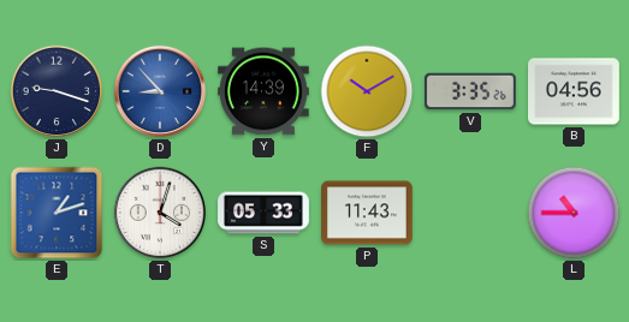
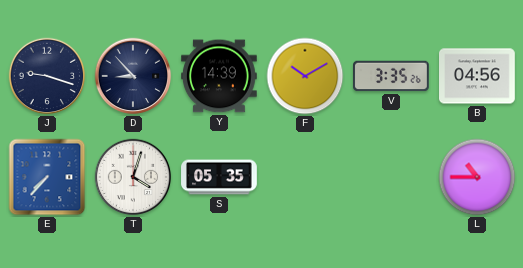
D dial: blue -> navy
E: 1:12 -> 7:37
S: 05:33 -> 05:35
P: 11:43 -> none
